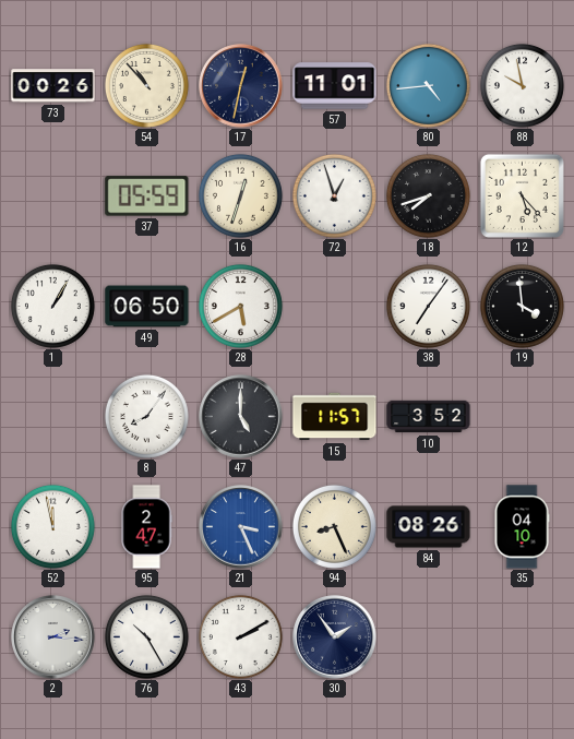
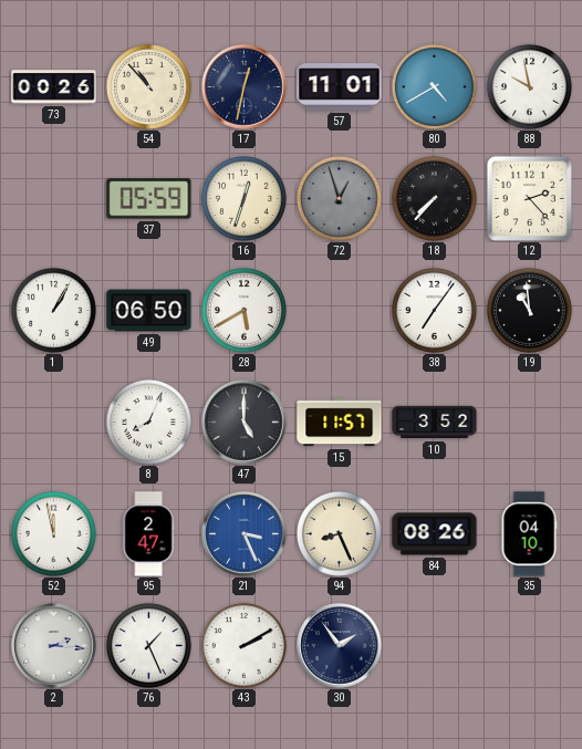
80: 4:44 -> 4:40
72 dial: white -> grey
18: 7:42 -> 7:37
12: 5:23 -> 2:23
19: 3:59 -> 10:59
8: 8:06 -> 8:04
76: 10:25 -> 1:26
